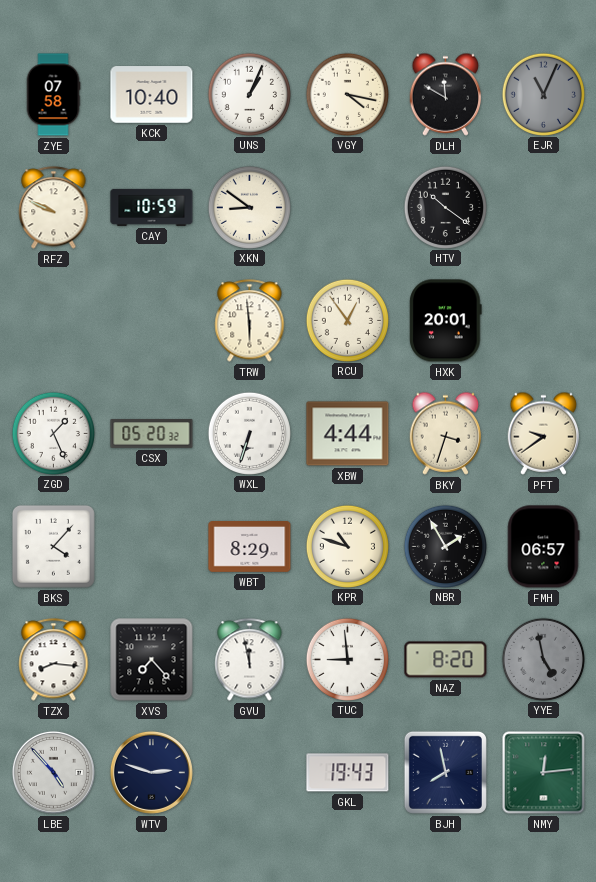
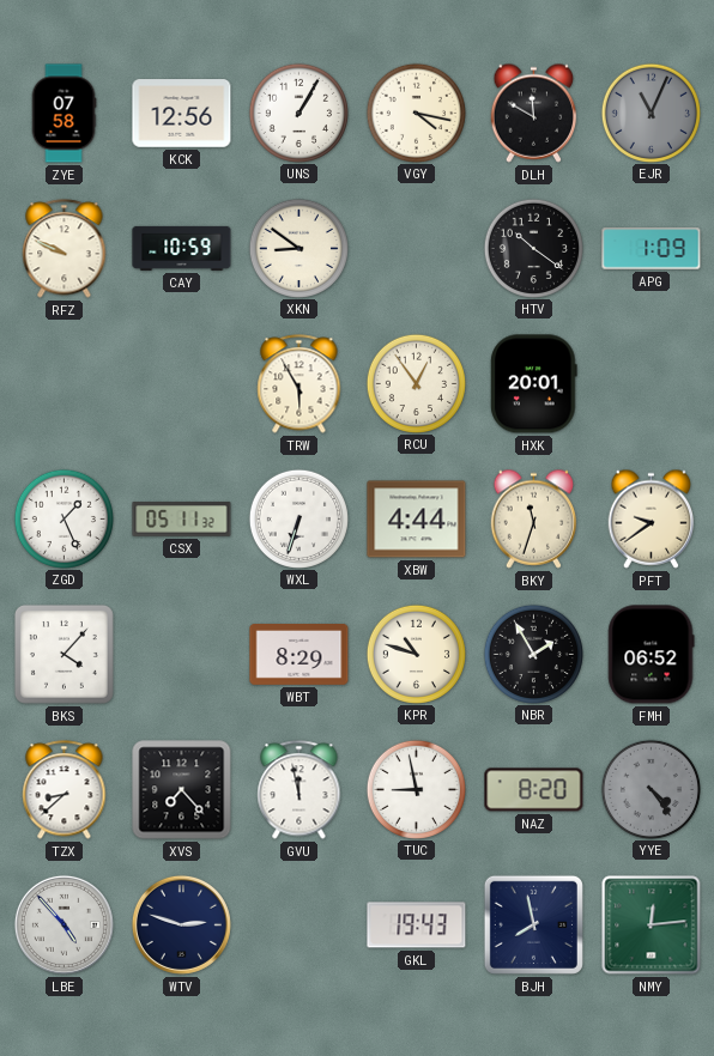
KCK: 10:40 -> 12:56
UNS: 1:04 -> 1:05
APG: none -> 1:09
TRW: 5:59 -> 5:55
CSX: 05:20 -> 05:11
BKY: 3:33 -> 11:33
FMH: 06:57 -> 06:52
TZX: 8:16 -> 8:38
TUC: 8:59 -> 8:58
YYE: 4:58 -> 4:24
